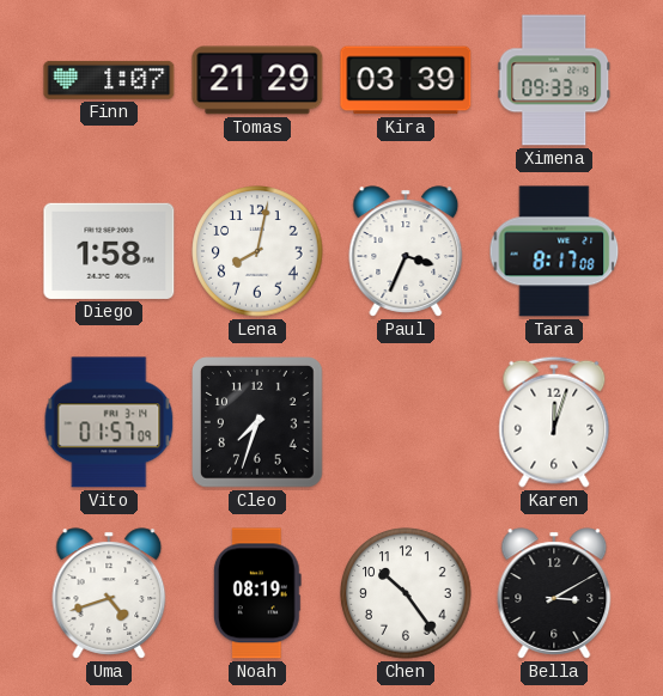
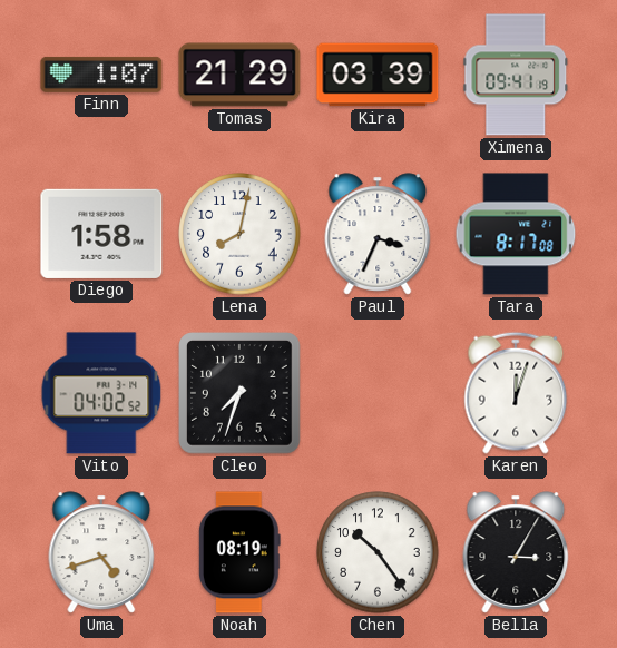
Ximena: 09:33 -> 09:41
Vito: 01:57 -> 04:02
Bella: 3:10 -> 3:05
